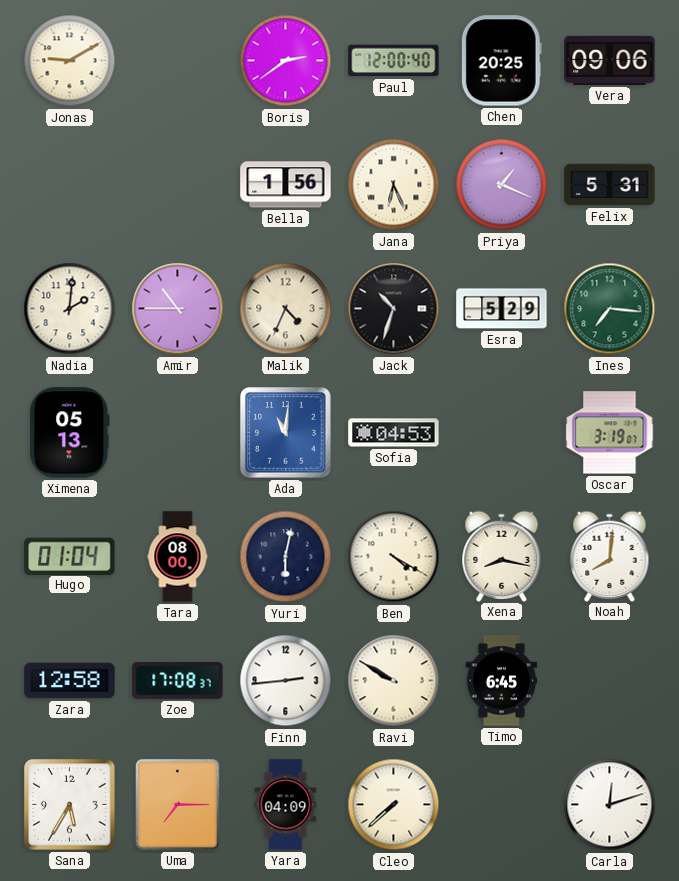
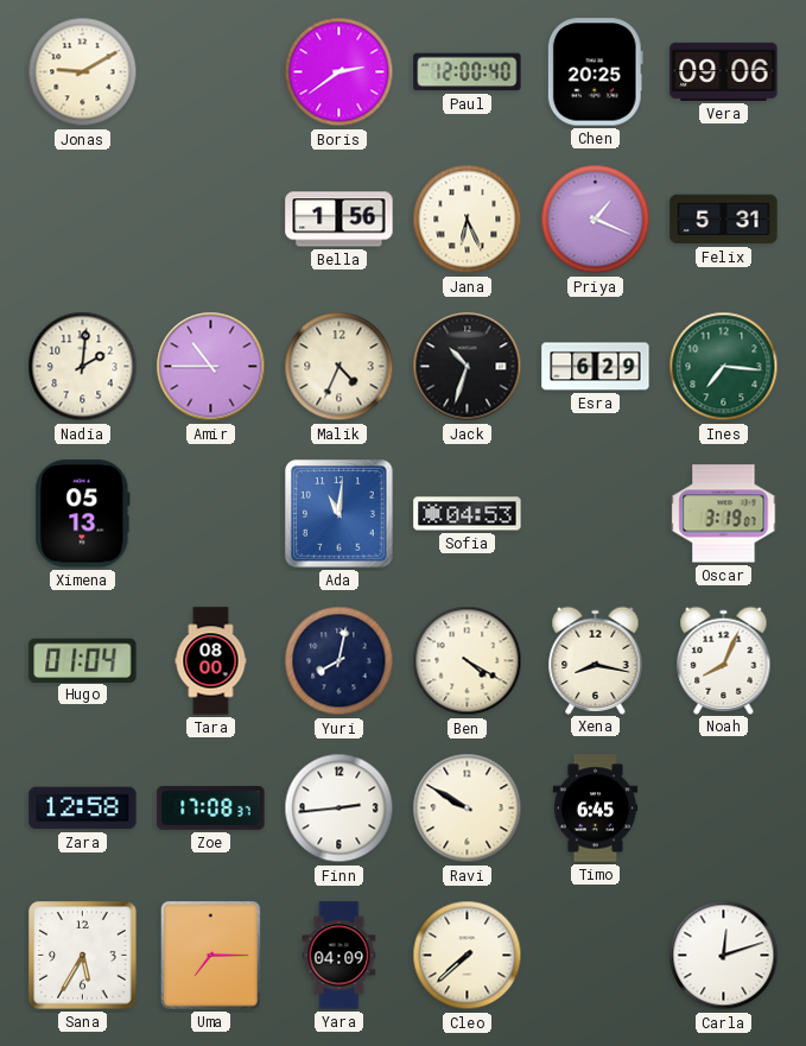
Esra: 5:29 -> 6:29
Yuri: 6:02 -> 8:02
Noah: 8:01 -> 8:04
